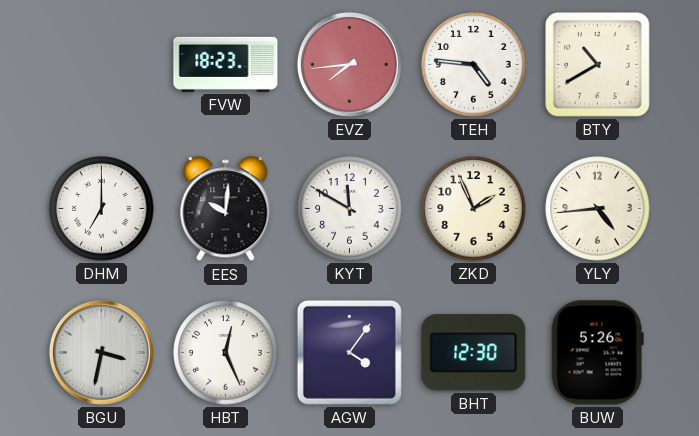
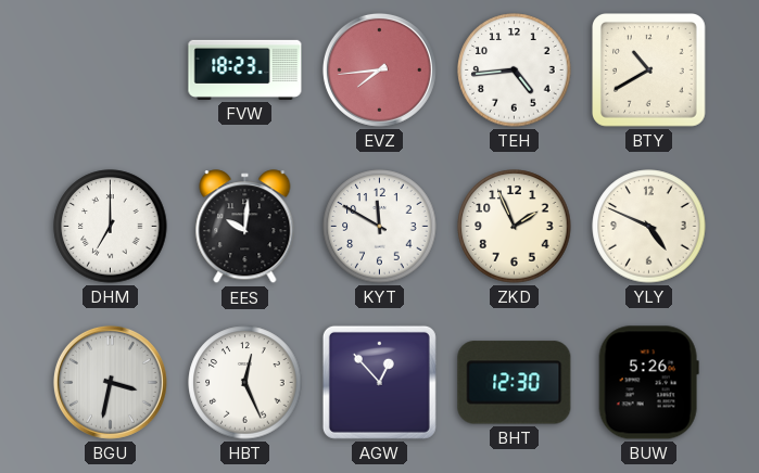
TEH: 4:46 -> 4:44
YLY: 4:44 -> 4:49
AGW: 4:06 -> 12:53
